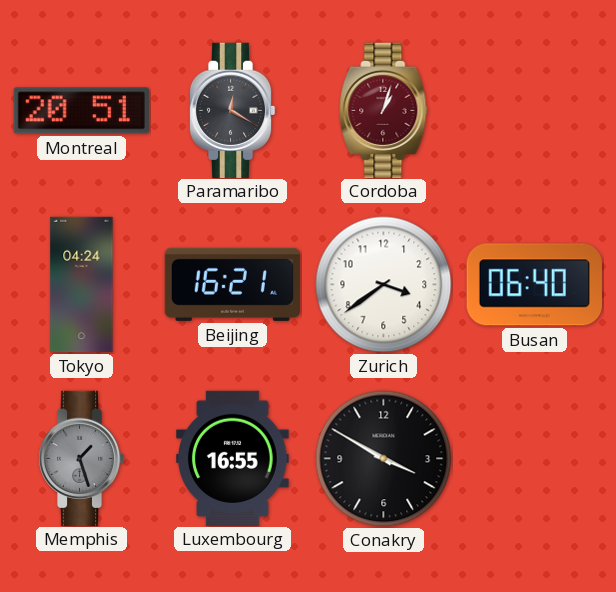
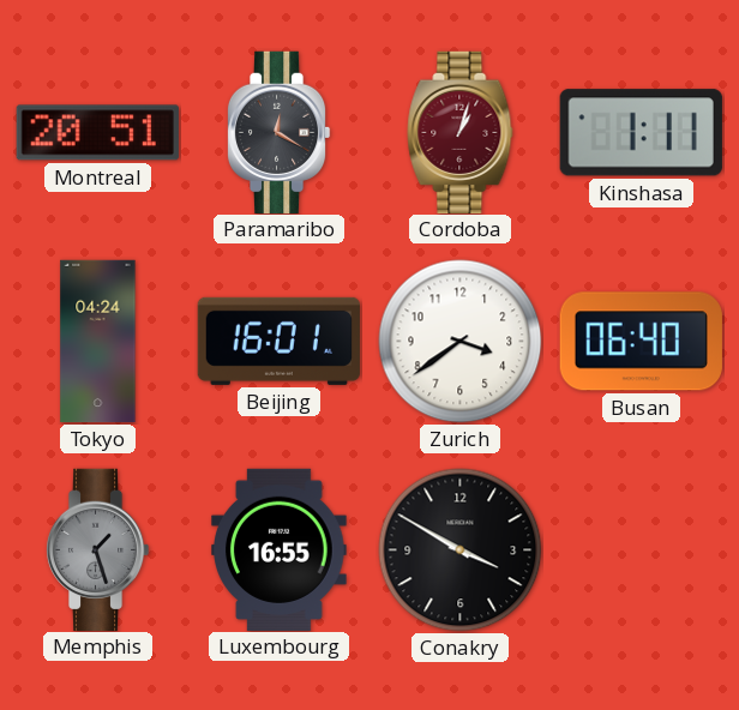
Kinshasa: none -> 1:11
Beijing: 16:21 -> 16:01
